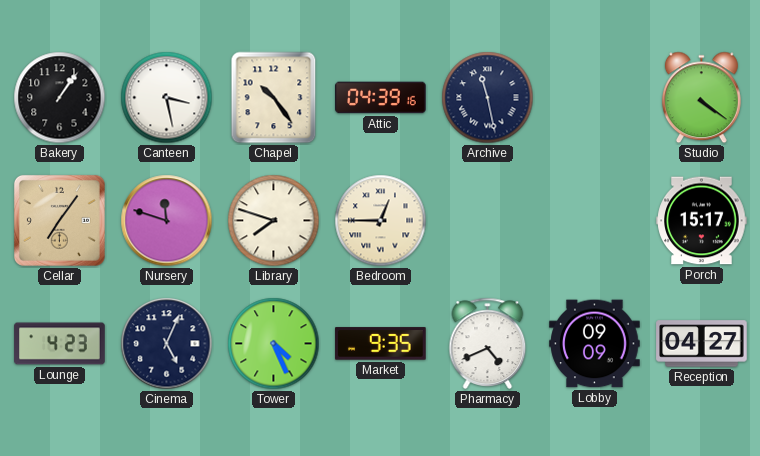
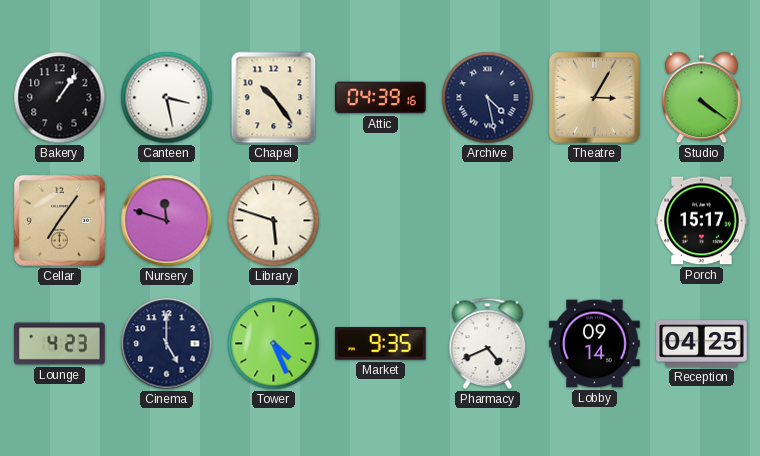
Archive: 11:28 -> 4:28
Theatre: none -> 3:05
Library: 7:48 -> 5:48
Bedroom: 12:45 -> none
Cinema: 5:04 -> 5:00
Lobby: 09:09 -> 09:14
Reception: 04:27 -> 04:25
